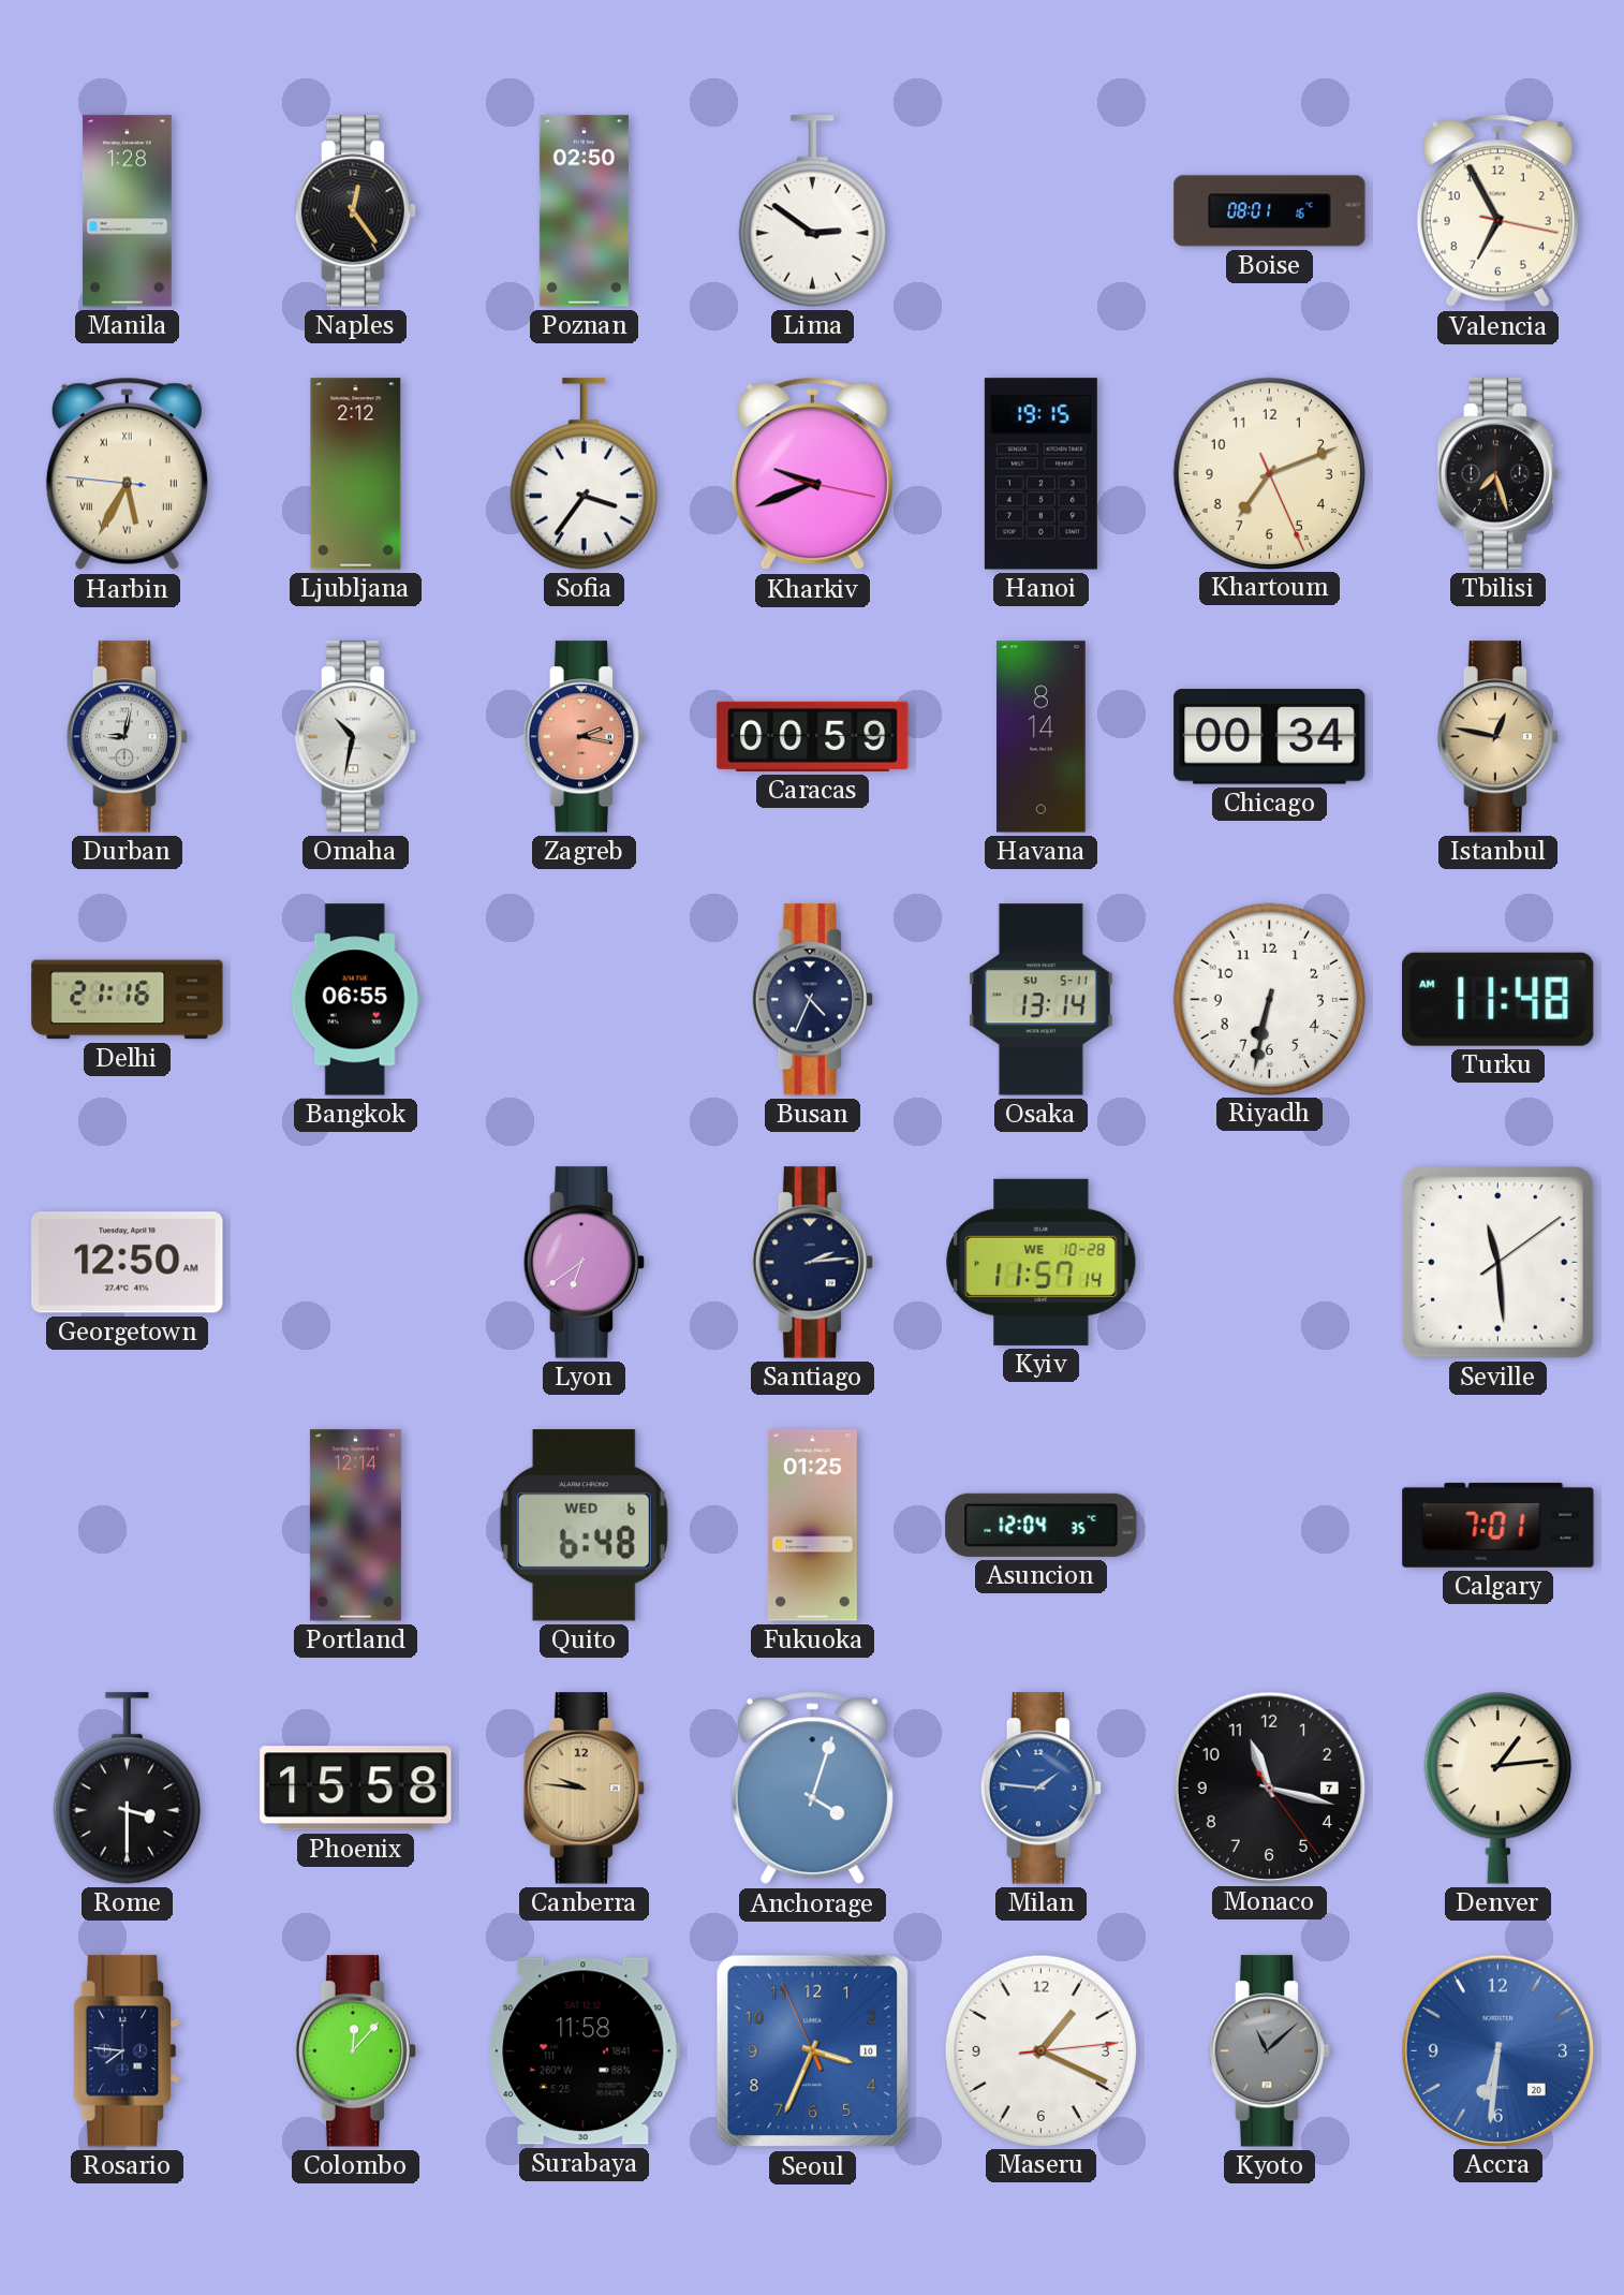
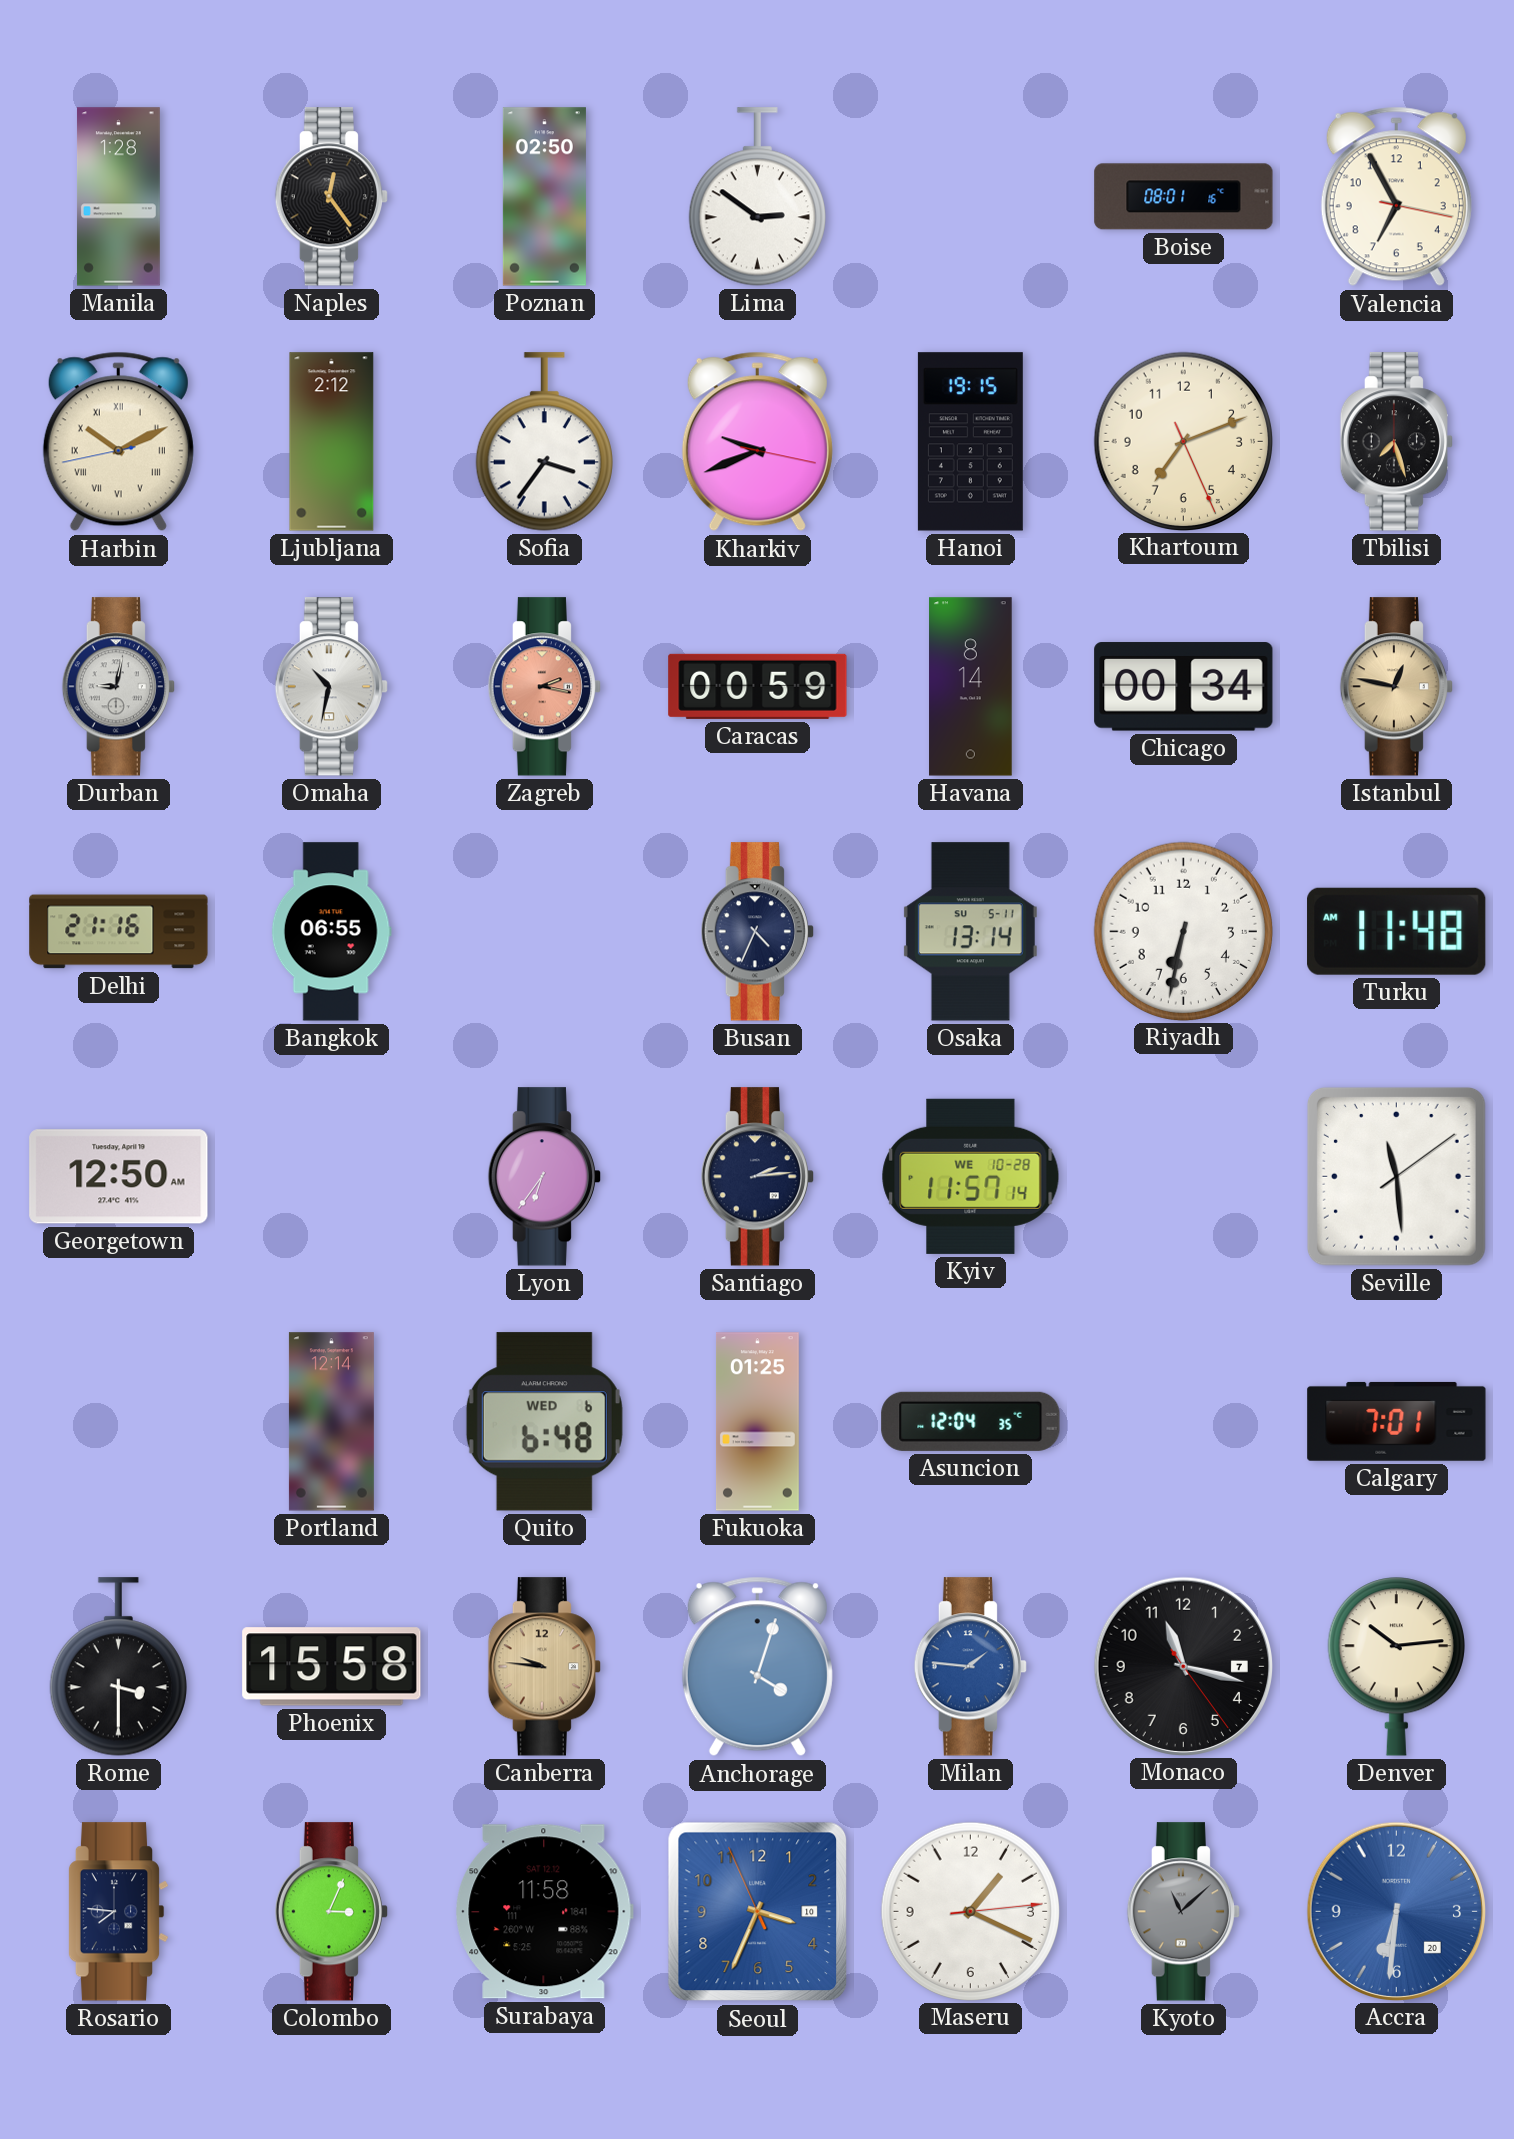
Harbin: 5:34 -> 10:10
Lyon: 6:39 -> 6:36
Denver: 1:14 -> 10:14
Colombo: 12:07 -> 3:04
